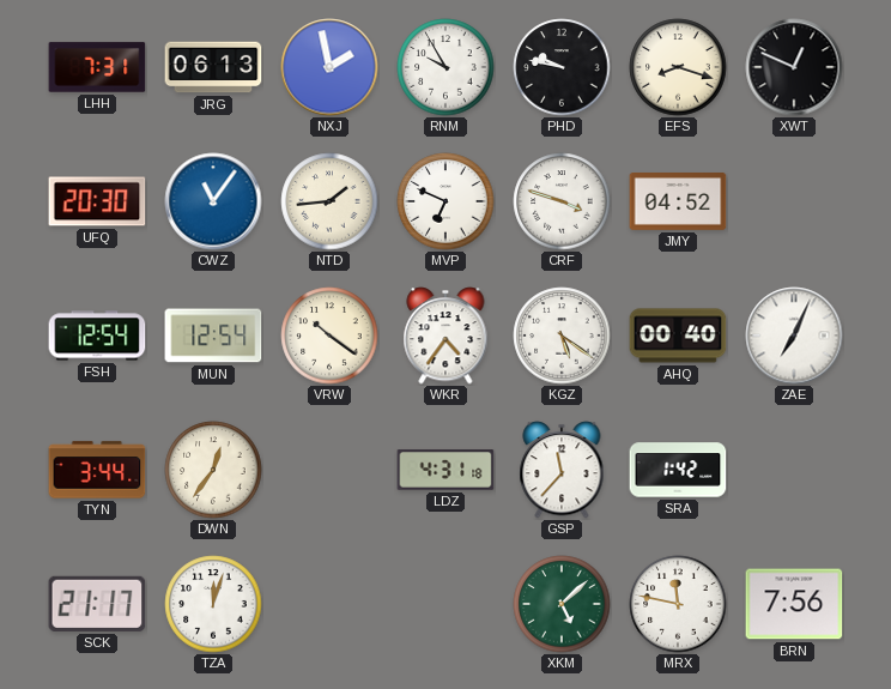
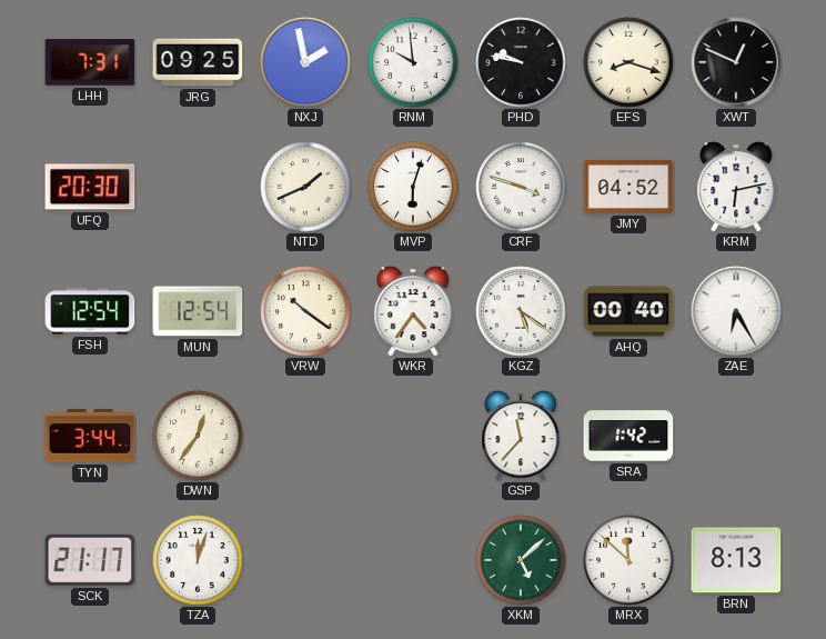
JRG: 06:13 -> 09:25
RNM: 9:55 -> 9:59
CWZ: 11:06 -> none
NTD: 1:44 -> 1:41
MVP: 6:49 -> 6:03
KRM: none -> 6:13
ZAE: 7:04 -> 6:25
LDZ: 4:31 -> none
MRX: 11:47 -> 11:52
BRN: 7:56 -> 8:13
